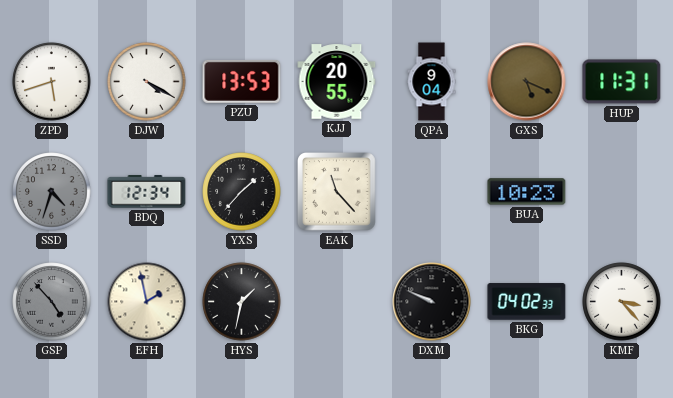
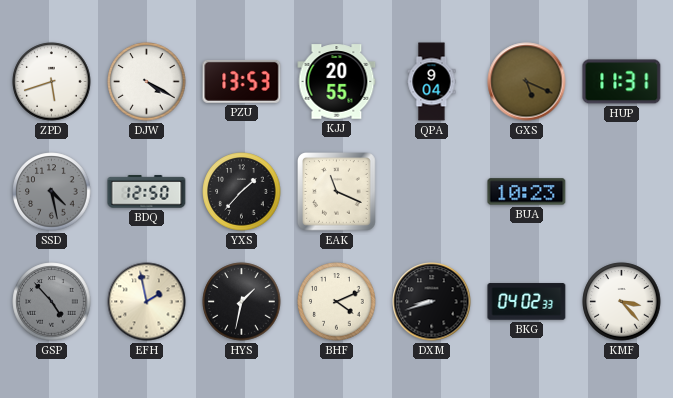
SSD: 4:33 -> 4:28
BDQ: 12:34 -> 12:50
EAK: 11:23 -> 11:19
BHF: none -> 4:11
DXM: 9:49 -> 8:42
